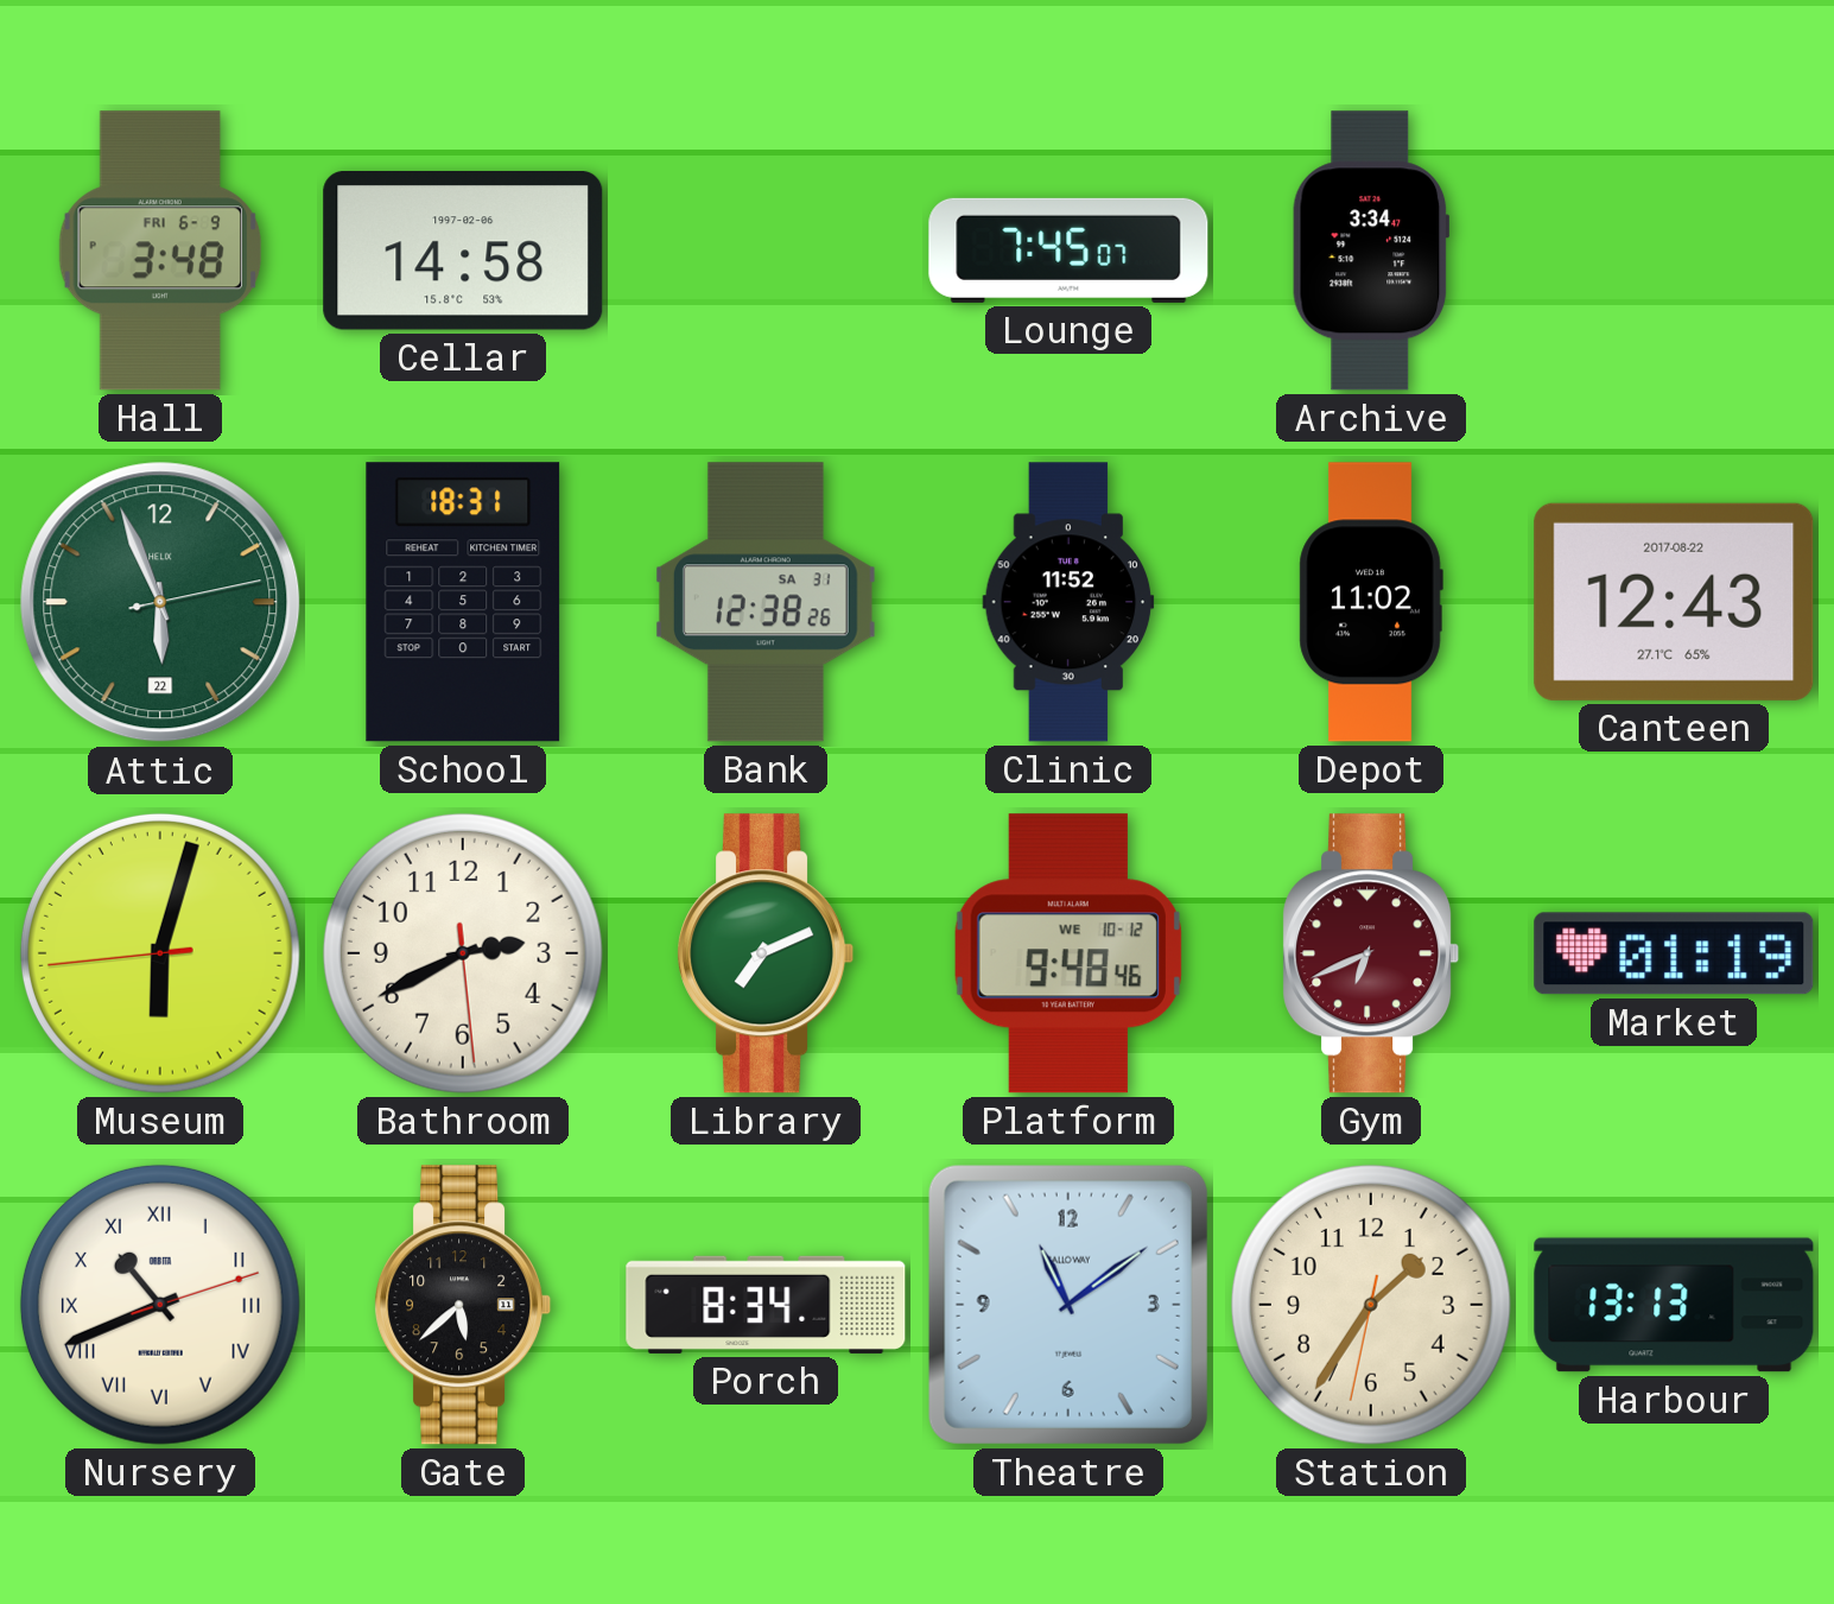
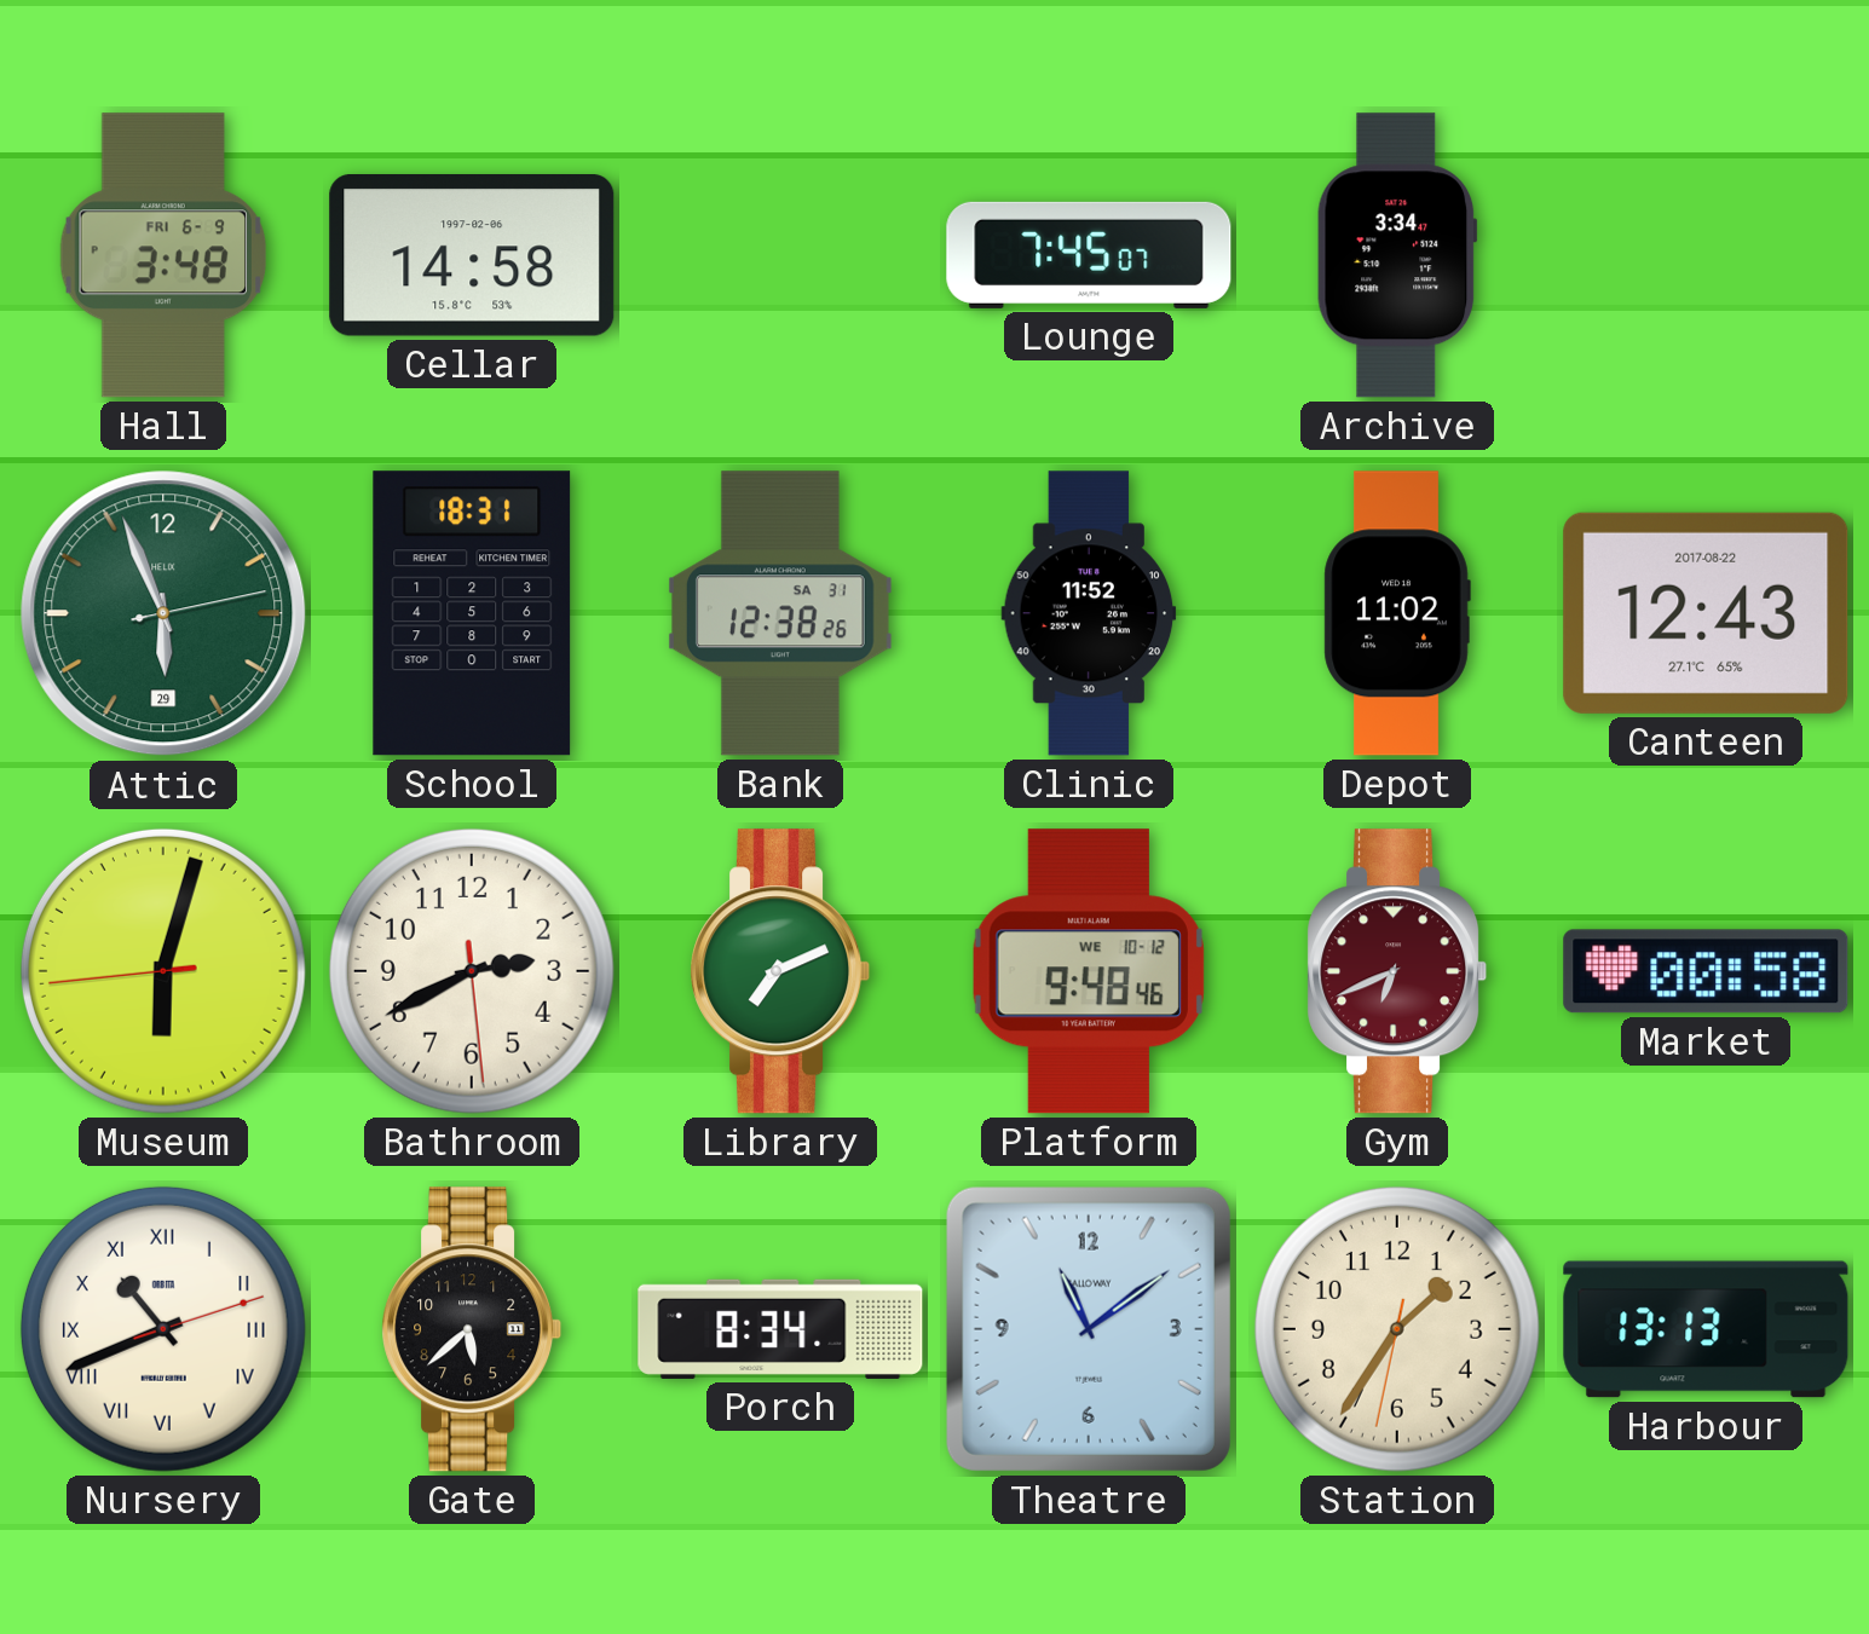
Attic date: 22 -> 29
Market: 01:19 -> 00:58
